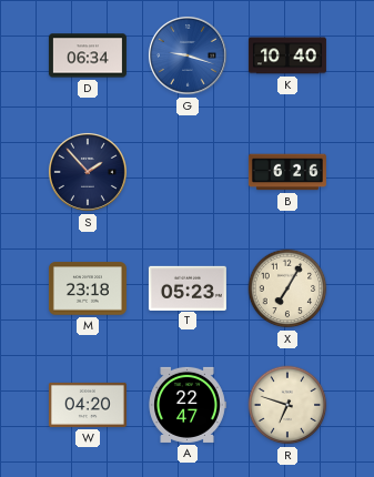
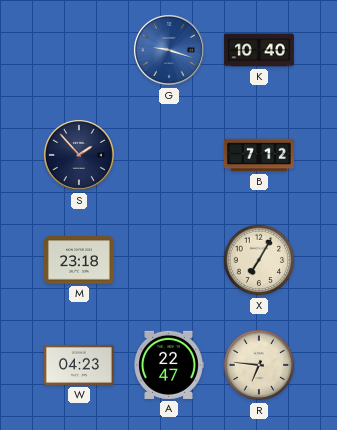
D: 06:34 -> none
B: 6:26 -> 7:12
T: 05:23 -> none
W: 04:20 -> 04:23
R: 6:48 -> 6:46
